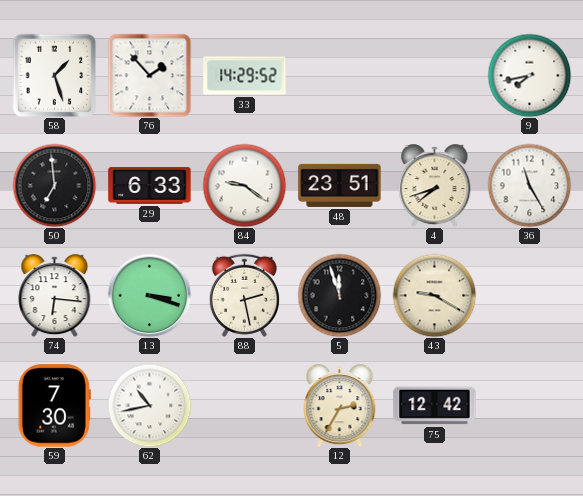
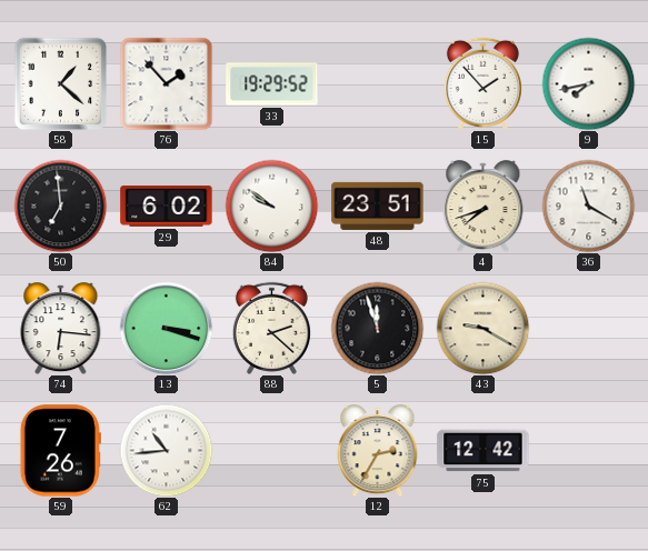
58: 1:27 -> 1:22
33: 14:29 -> 19:29
15: none -> 1:53
29: 6:33 -> 6:02
84: 9:21 -> 9:51
36: 11:25 -> 11:20
88: 2:28 -> 2:22
59: 7:30 -> 7:26
62: 10:43 -> 10:44
